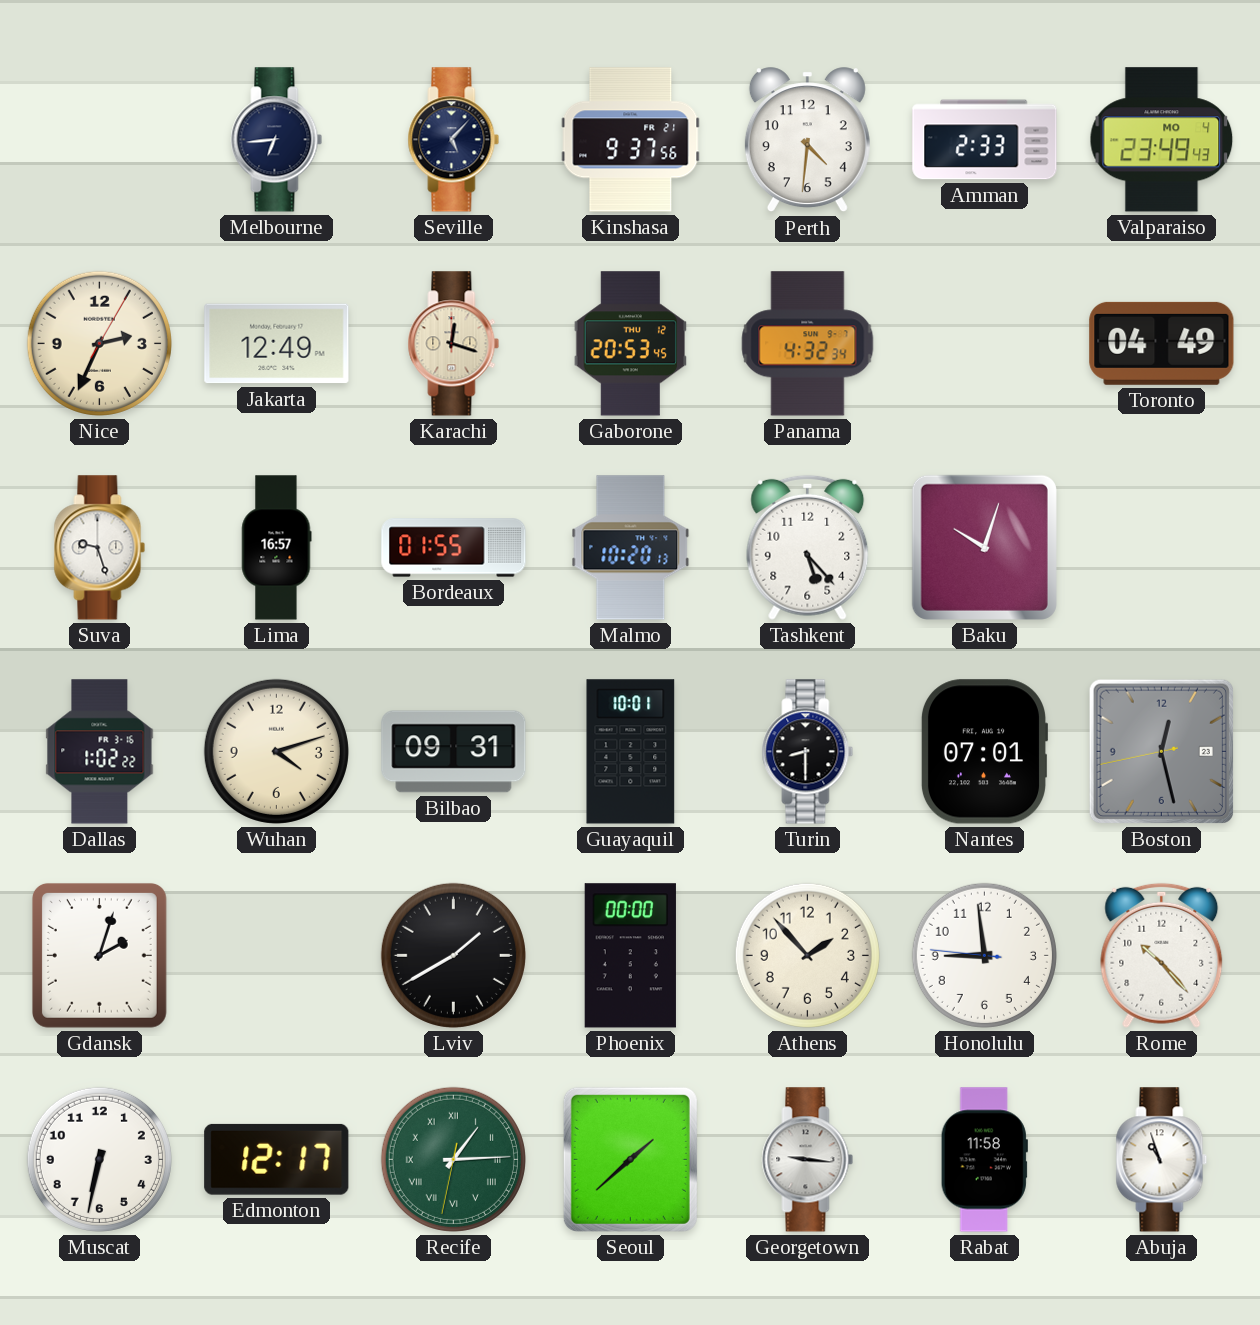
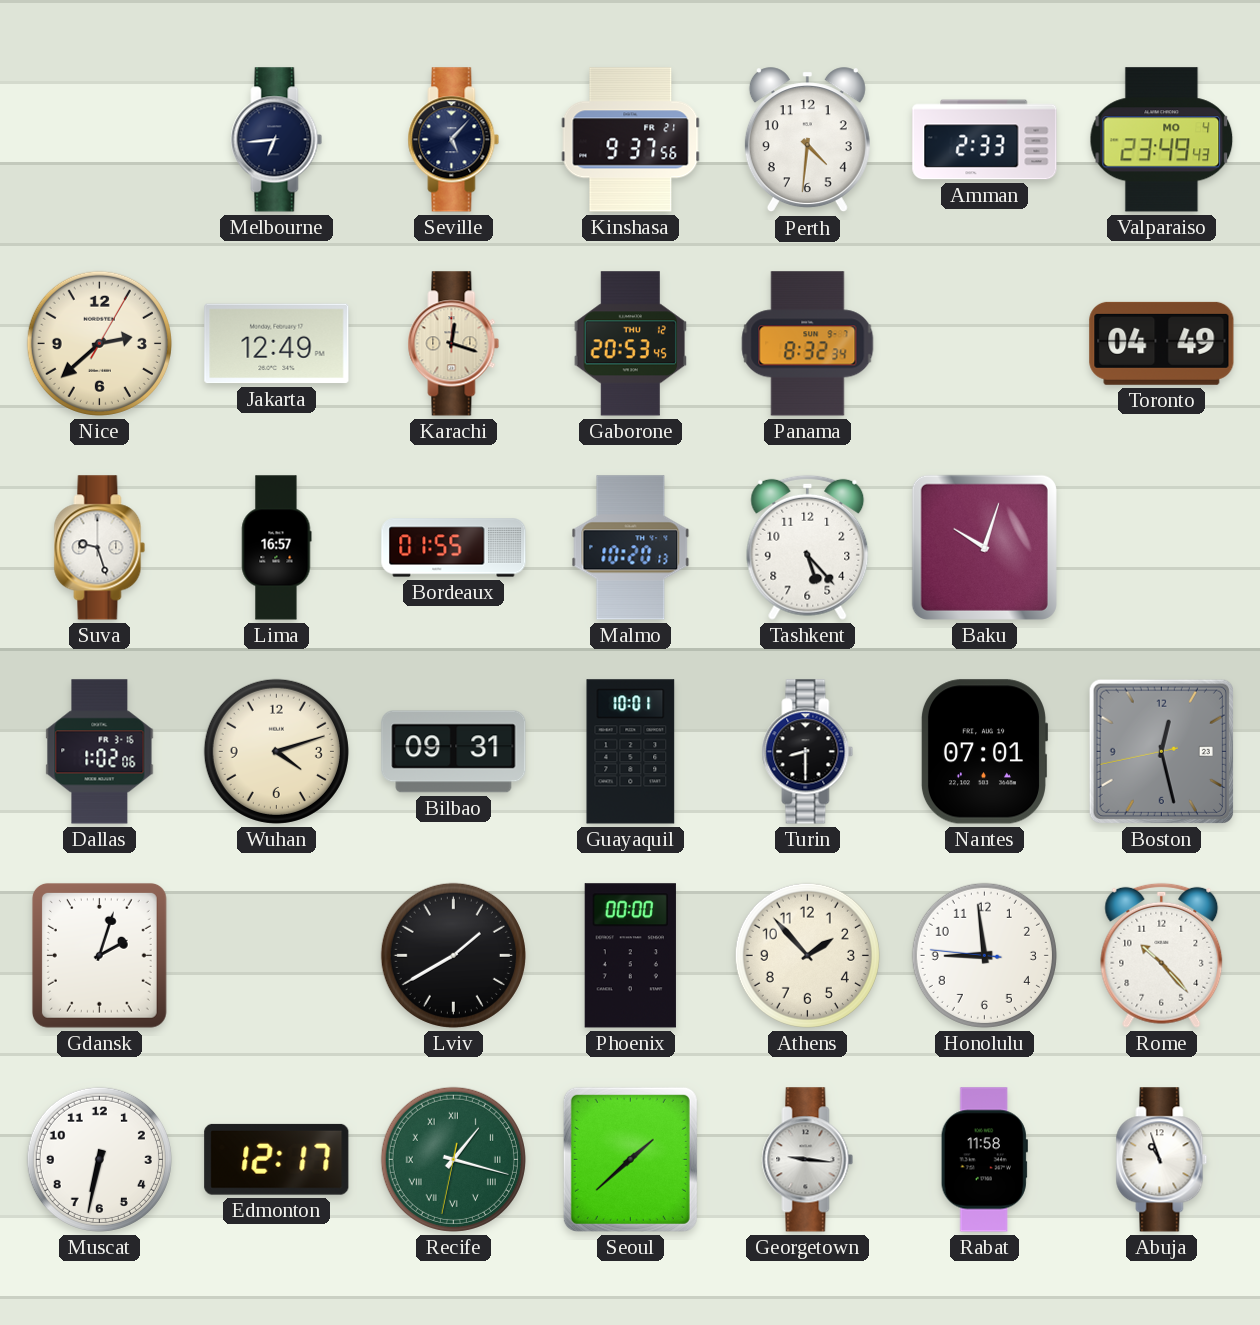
Nice: 2:34 -> 2:38
Panama: 4:32 -> 8:32
Dallas: 1:02:22 -> 1:02:06
Recife: 1:14 -> 1:17
